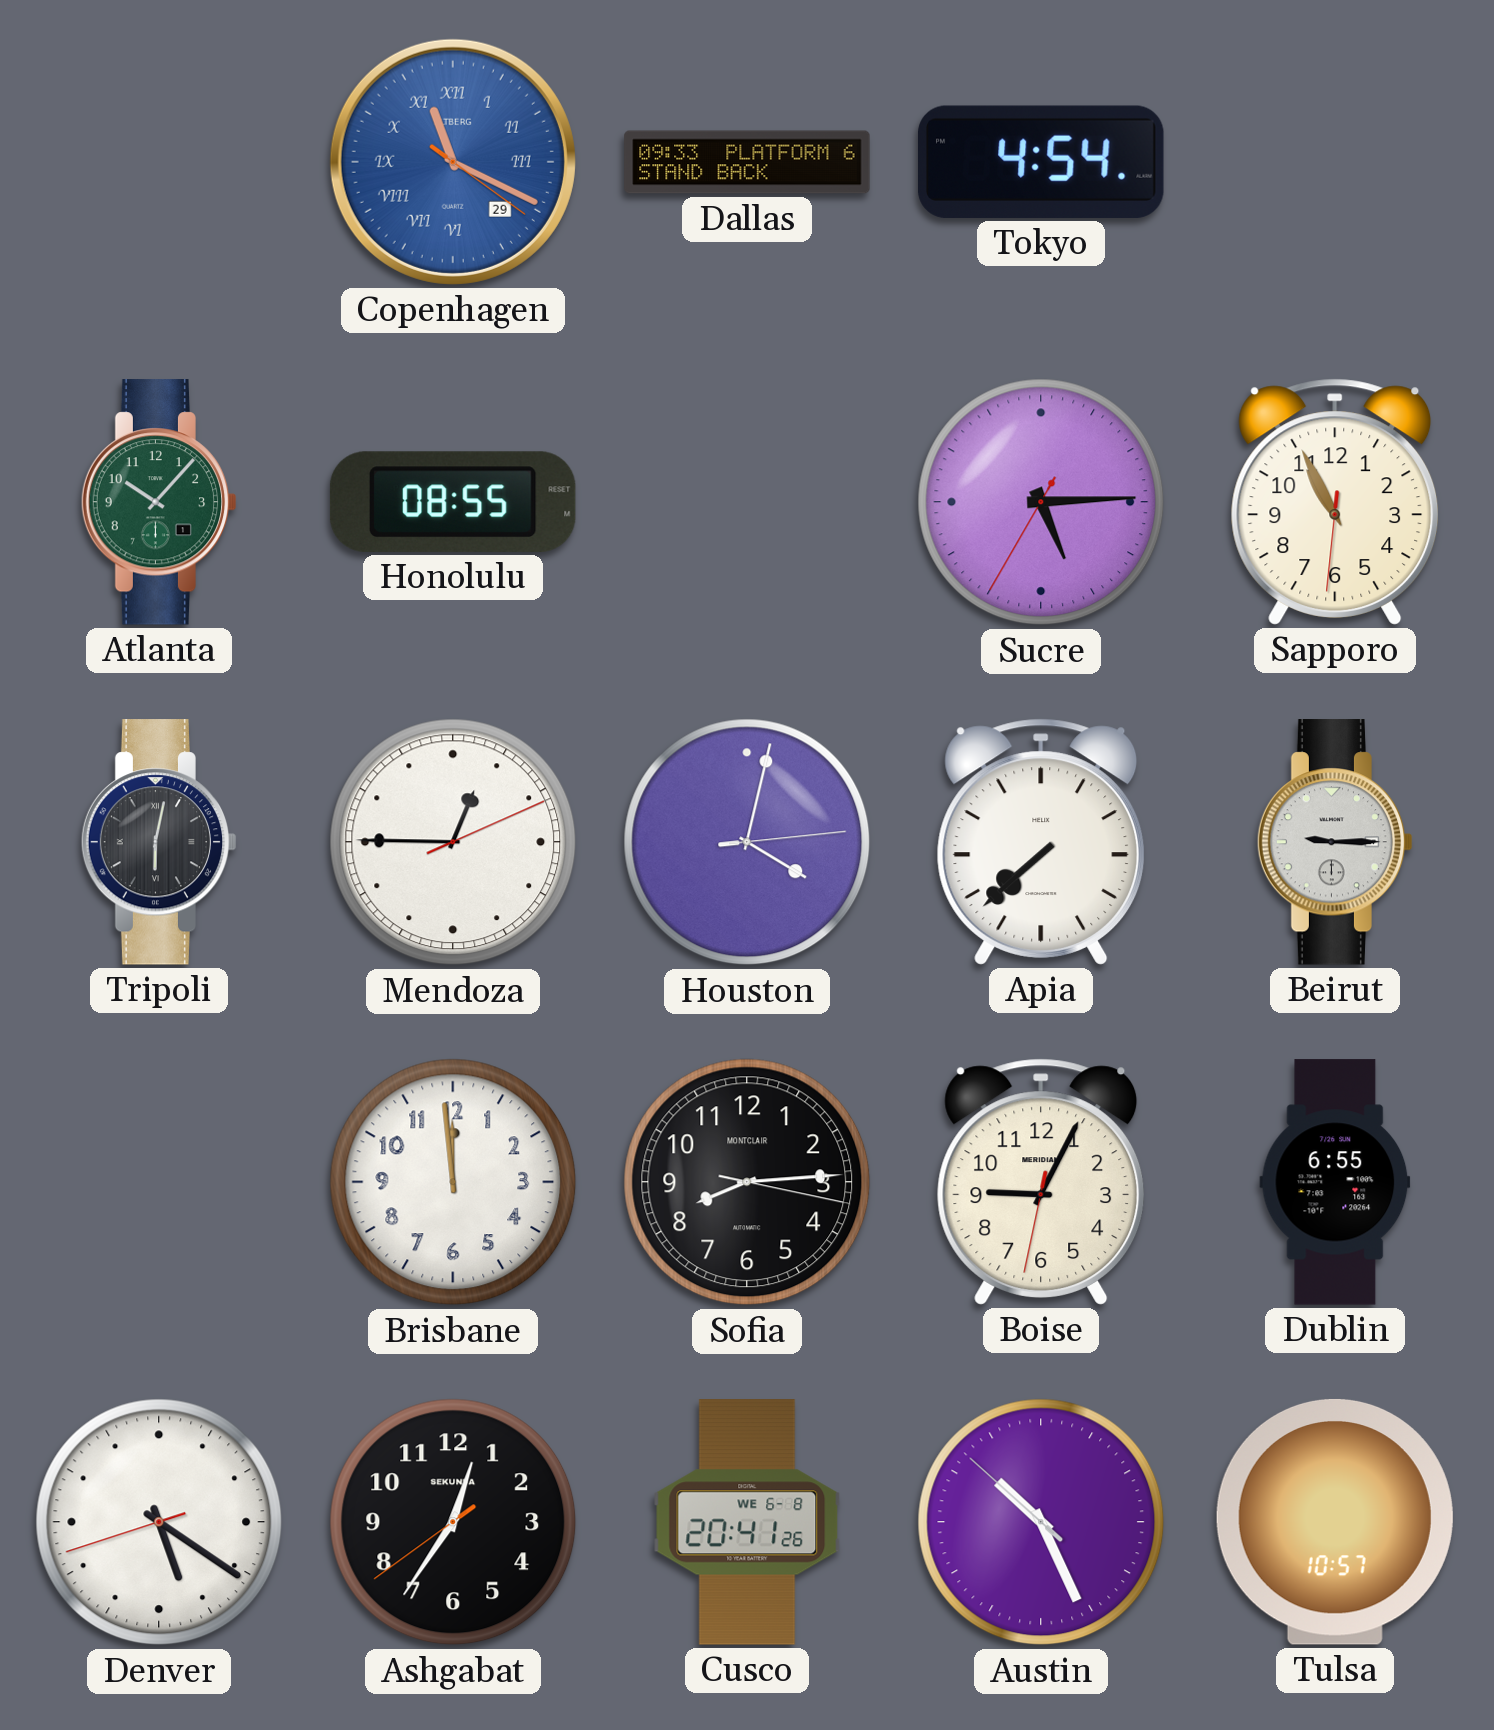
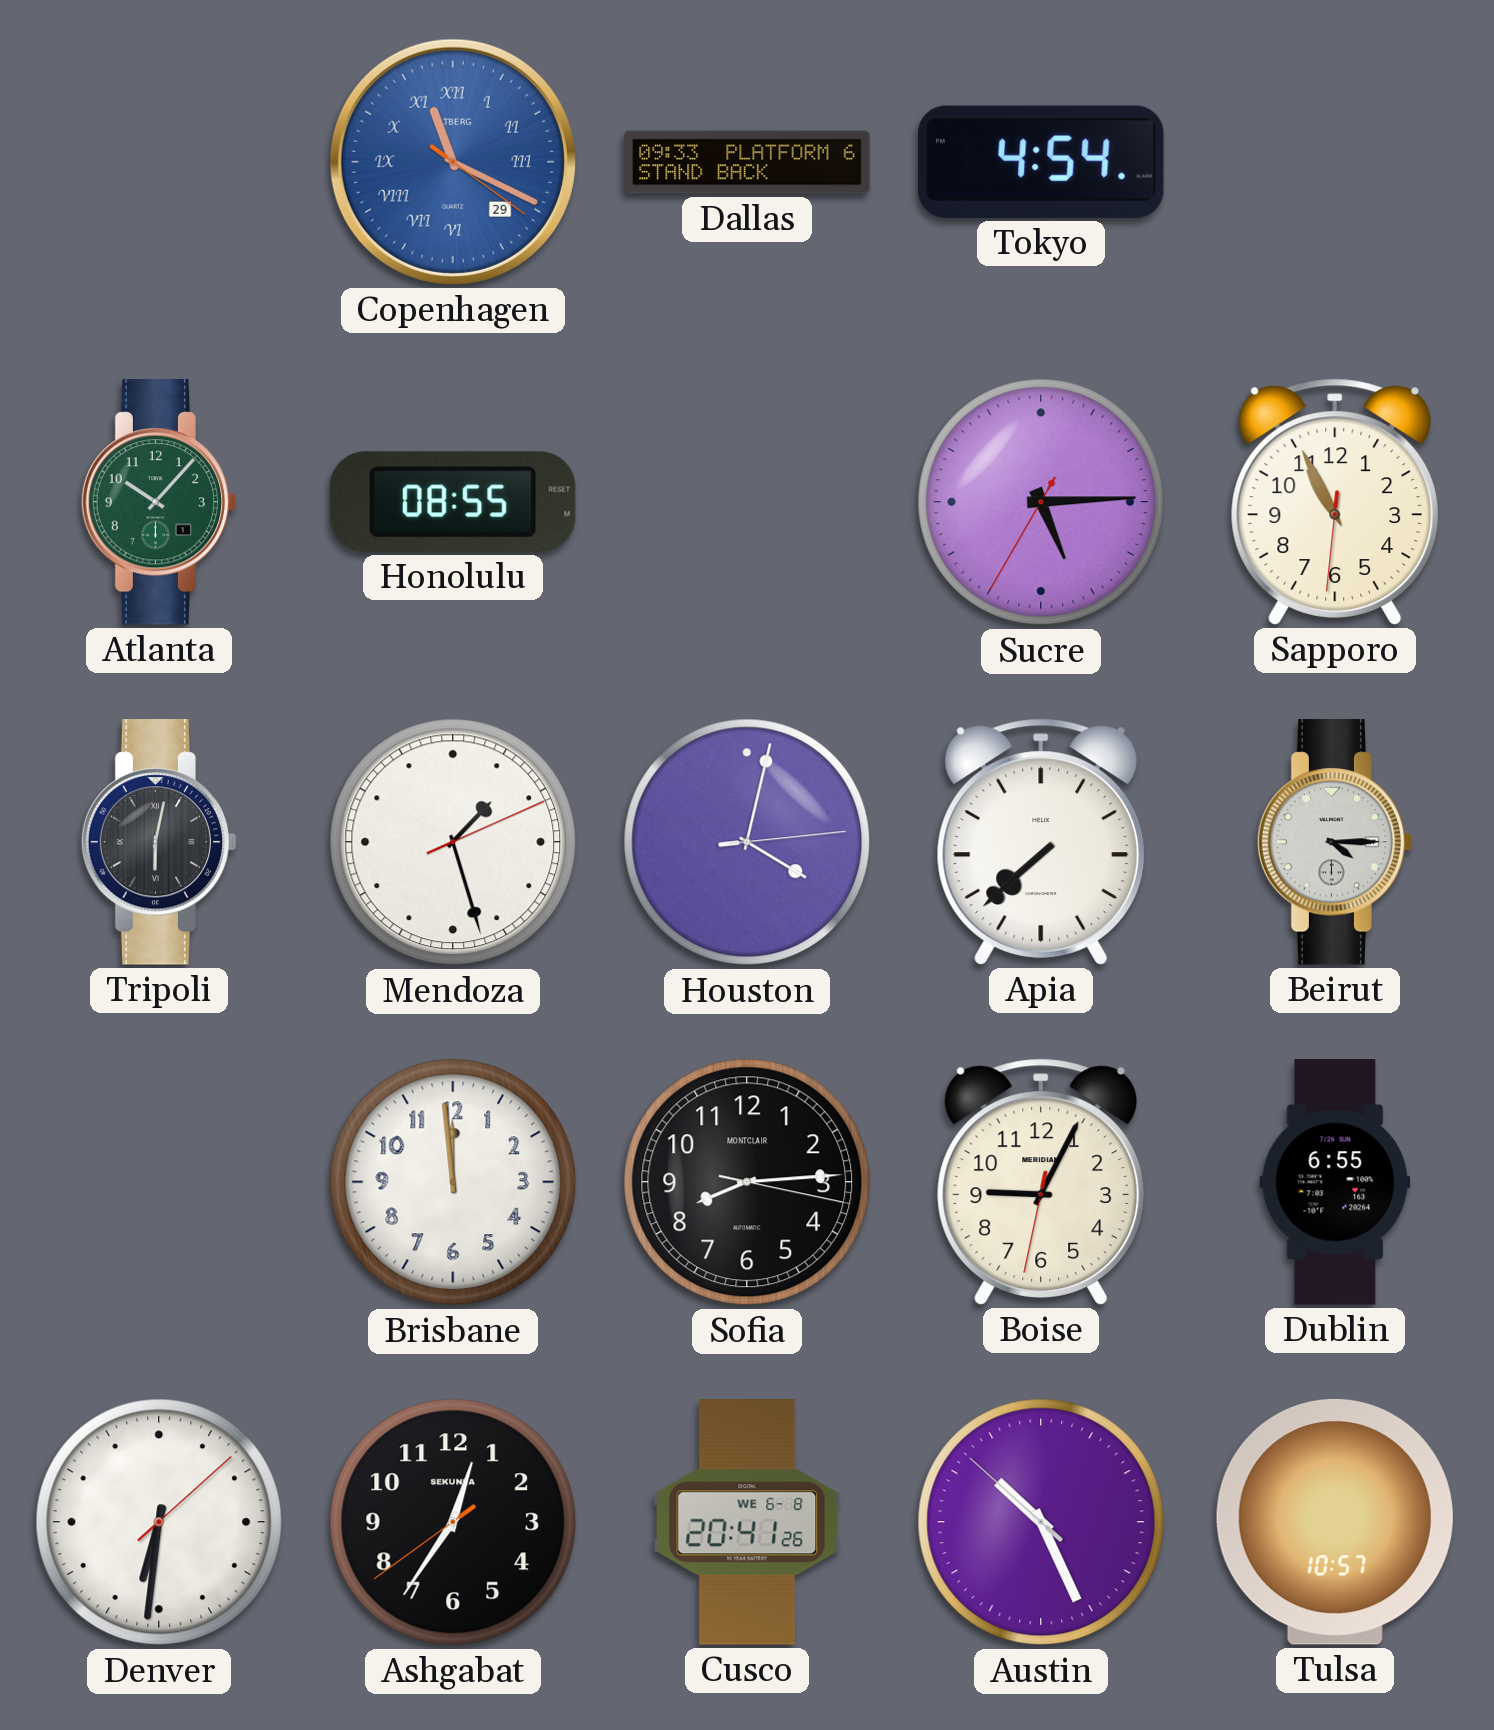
Mendoza: 12:45 -> 1:27
Beirut: 9:15 -> 4:15
Denver: 5:20 -> 6:31
